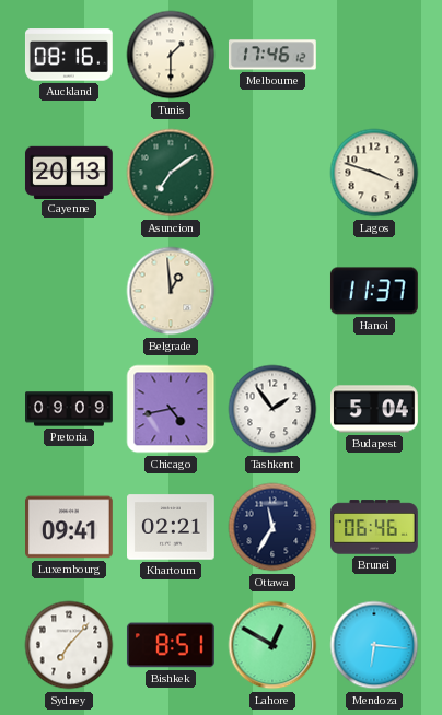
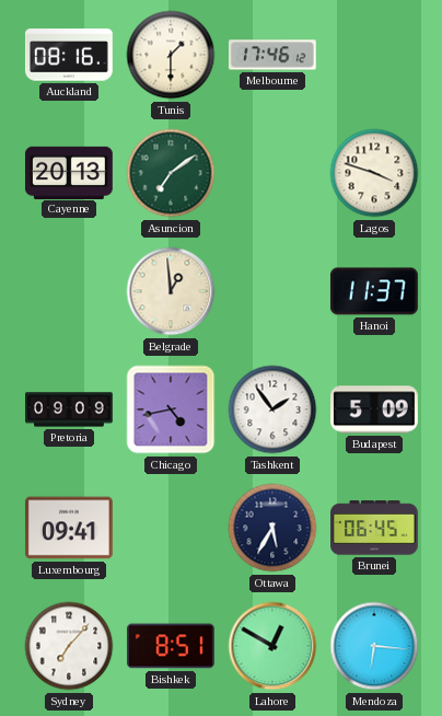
Budapest: 5:04 -> 5:09
Khartoum: 02:21 -> none
Ottawa: 11:35 -> 5:35
Brunei: 06:46 -> 06:45
